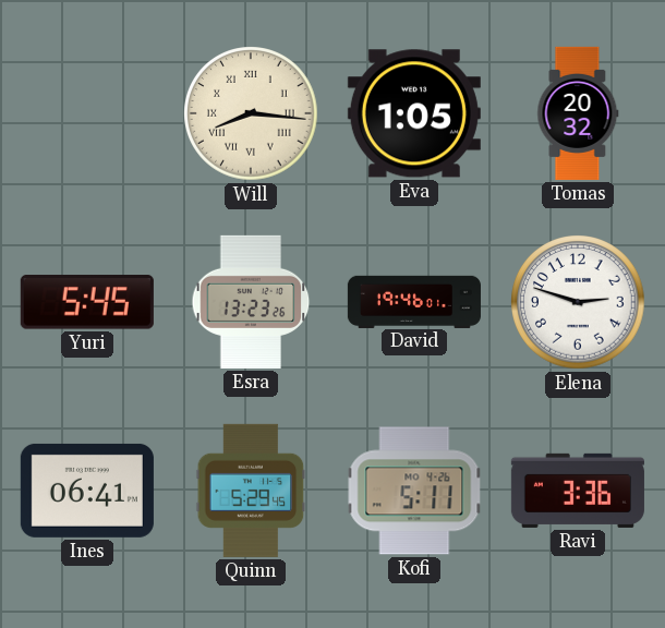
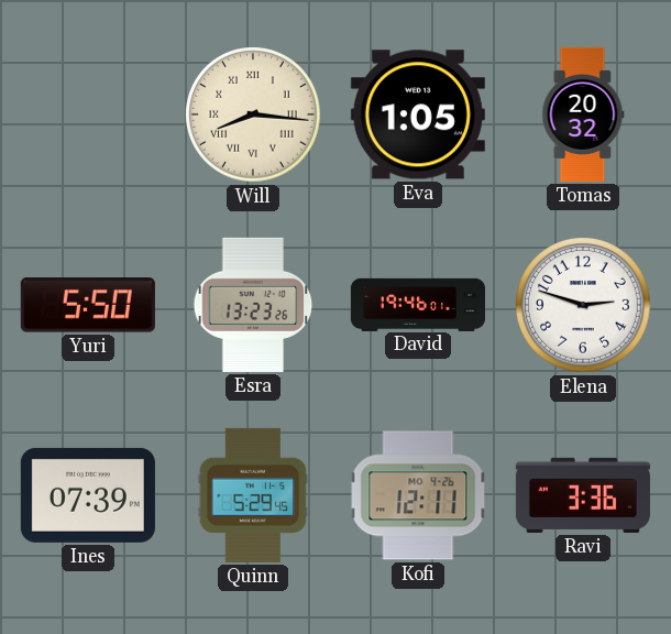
Yuri: 5:45 -> 5:50
Ines: 06:41 -> 07:39
Kofi: 5:11 -> 12:11
